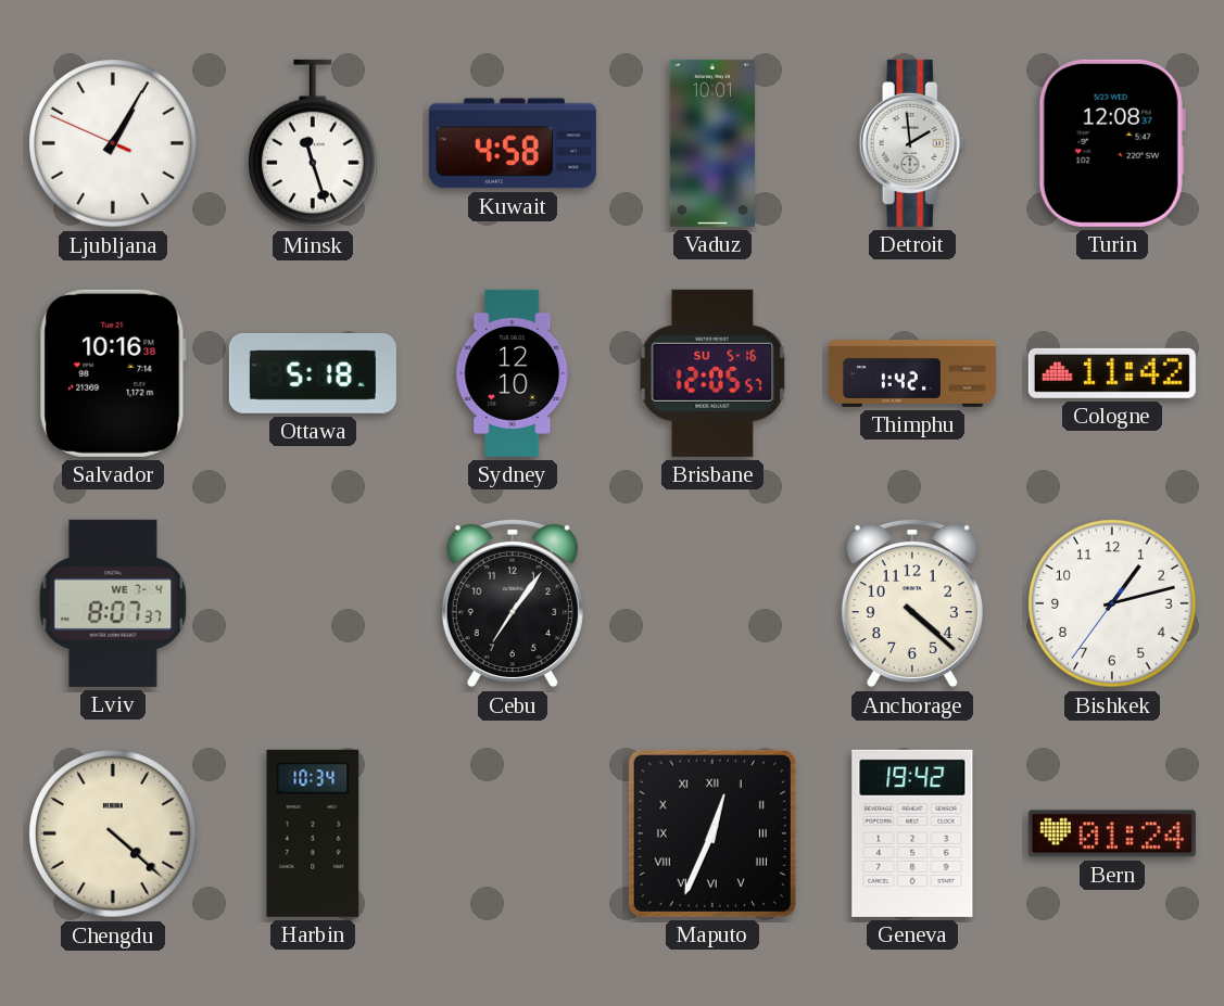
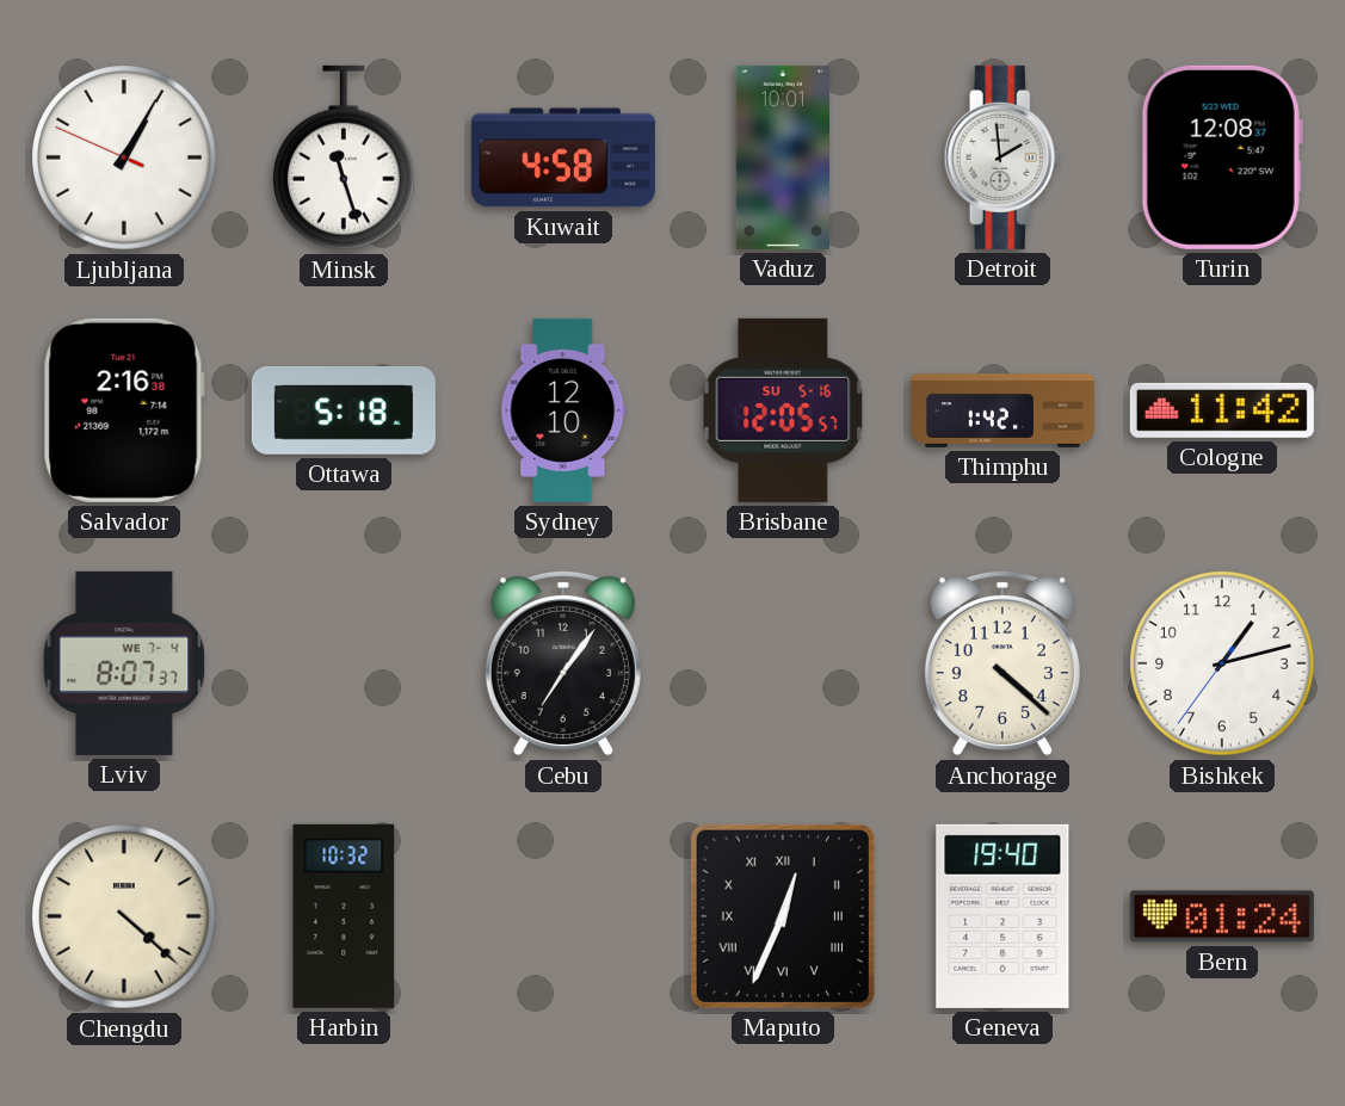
Salvador: 10:16 -> 2:16
Harbin: 10:34 -> 10:32
Geneva: 19:42 -> 19:40
